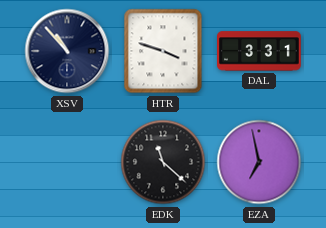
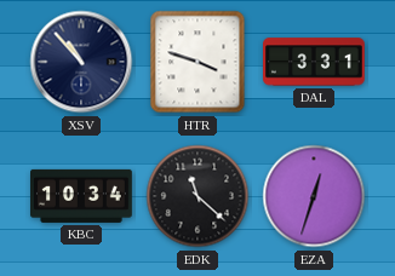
KBC: none -> 10:34
EZA: 6:58 -> 12:33
